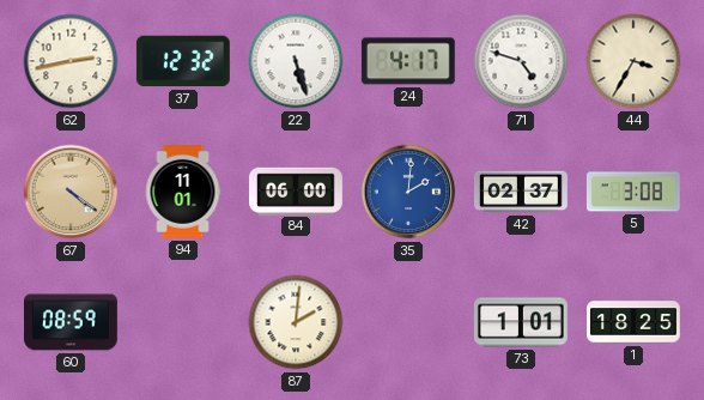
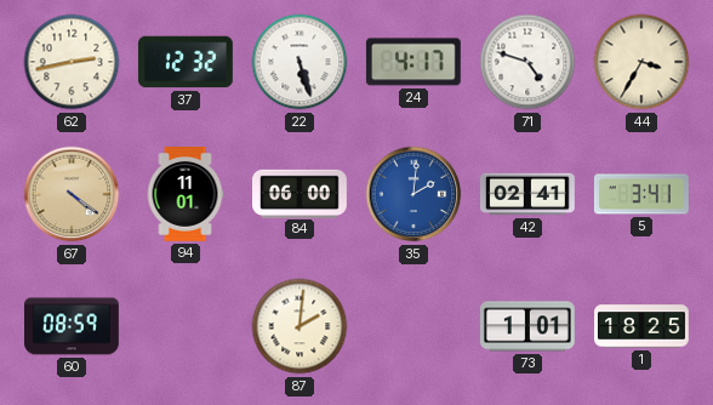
42: 02:37 -> 02:41
5: 3:08 -> 3:41
